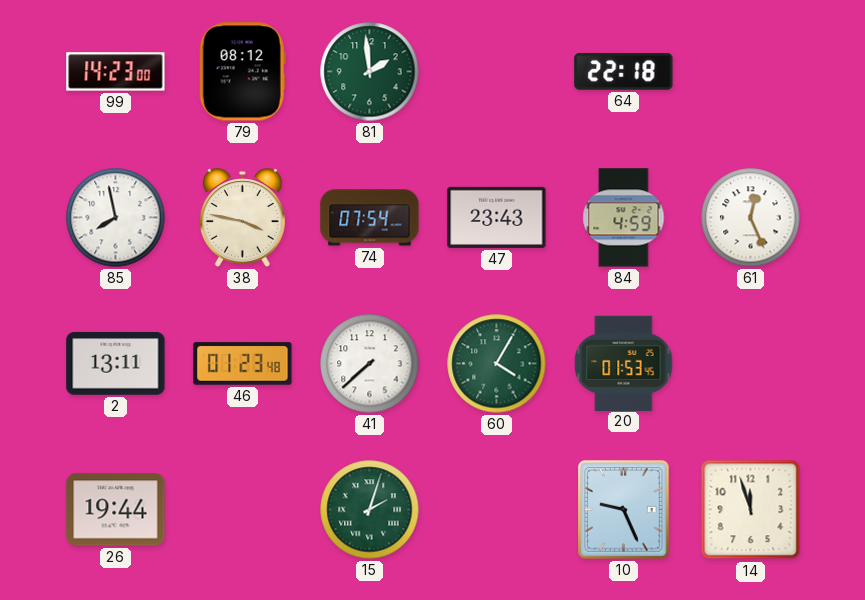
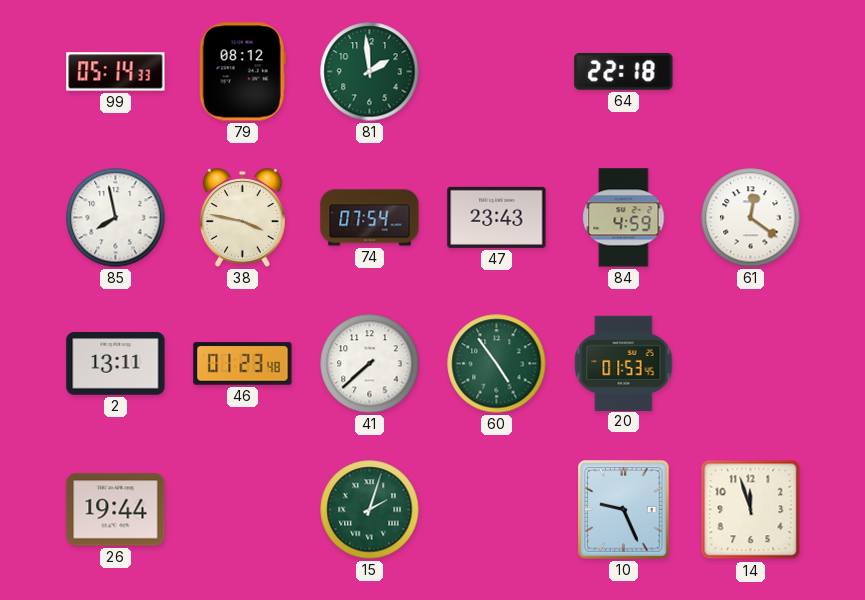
99: 14:23 -> 05:14
61: 12:26 -> 12:21
60: 4:05 -> 4:54
